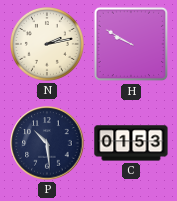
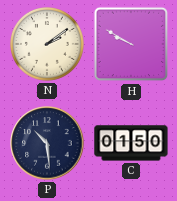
N: 2:13 -> 2:09
C: 01:53 -> 01:50
